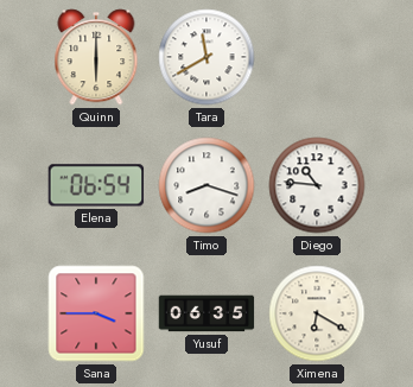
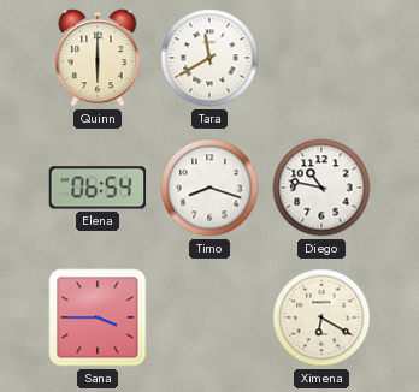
Diego: 10:46 -> 10:47
Yusuf: 06:35 -> none
